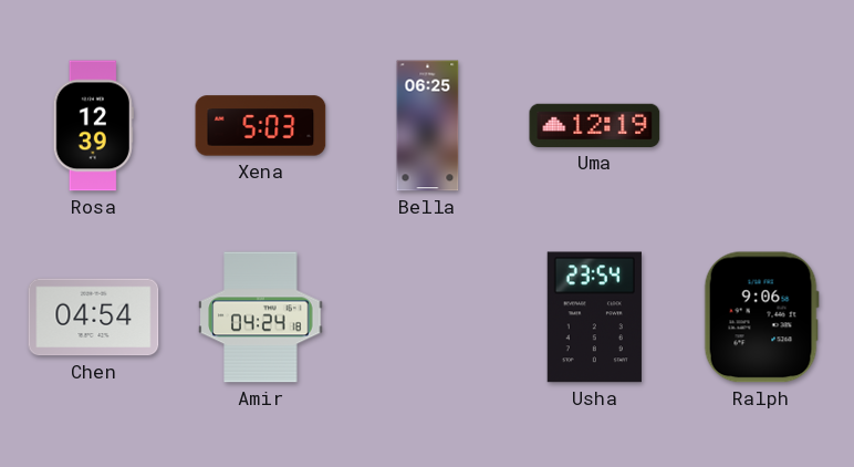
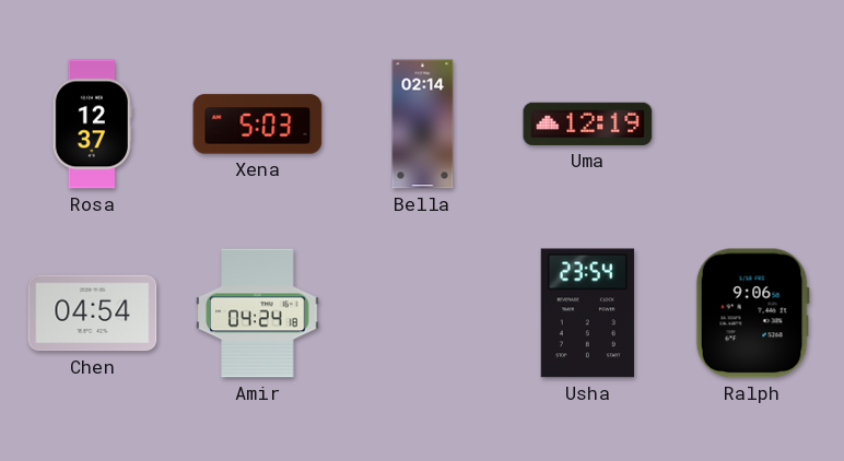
Rosa: 12:39 -> 12:37
Bella: 06:25 -> 02:14
